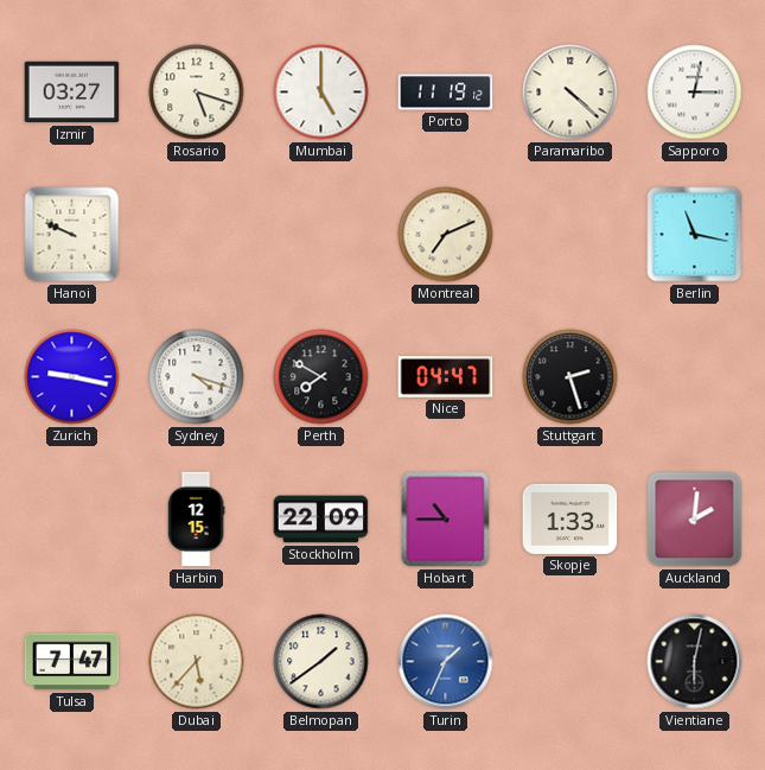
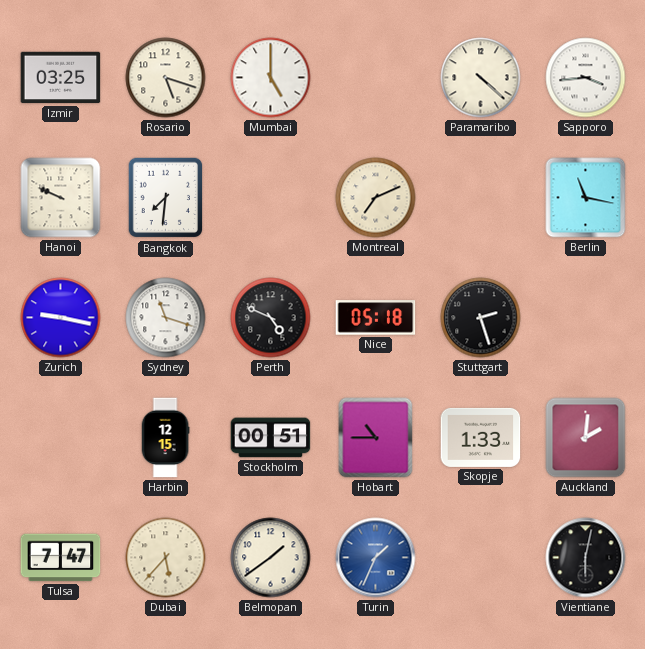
Izmir: 03:27 -> 03:25
Porto: 11:19 -> none
Sapporo: 3:02 -> 3:44
Bangkok: none -> 7:31
Sydney: 4:18 -> 11:18
Perth: 7:50 -> 4:49
Nice: 04:47 -> 05:18
Stockholm: 22:09 -> 00:51
